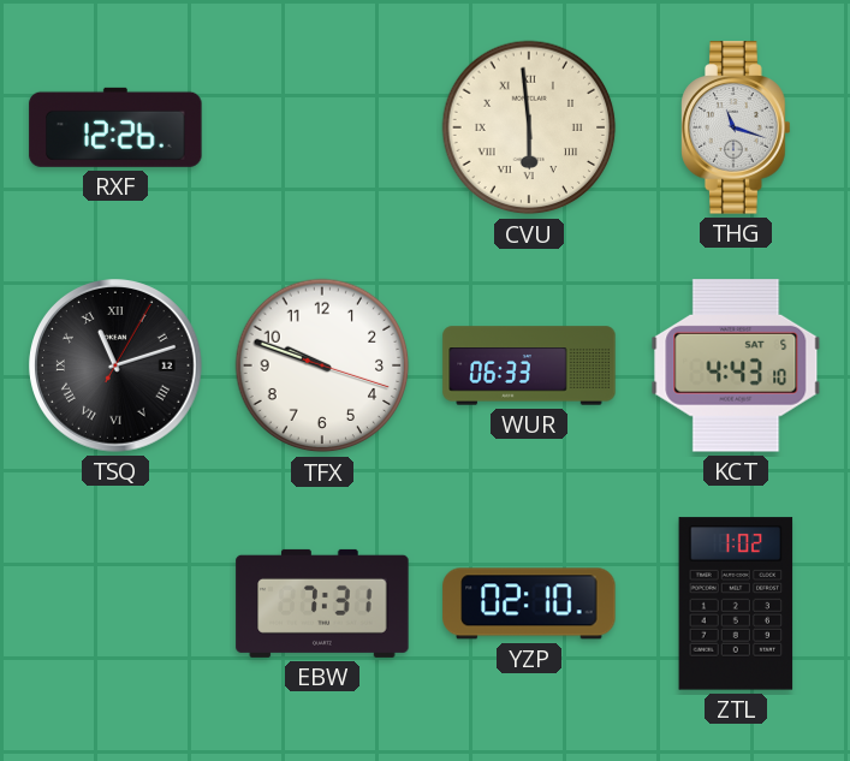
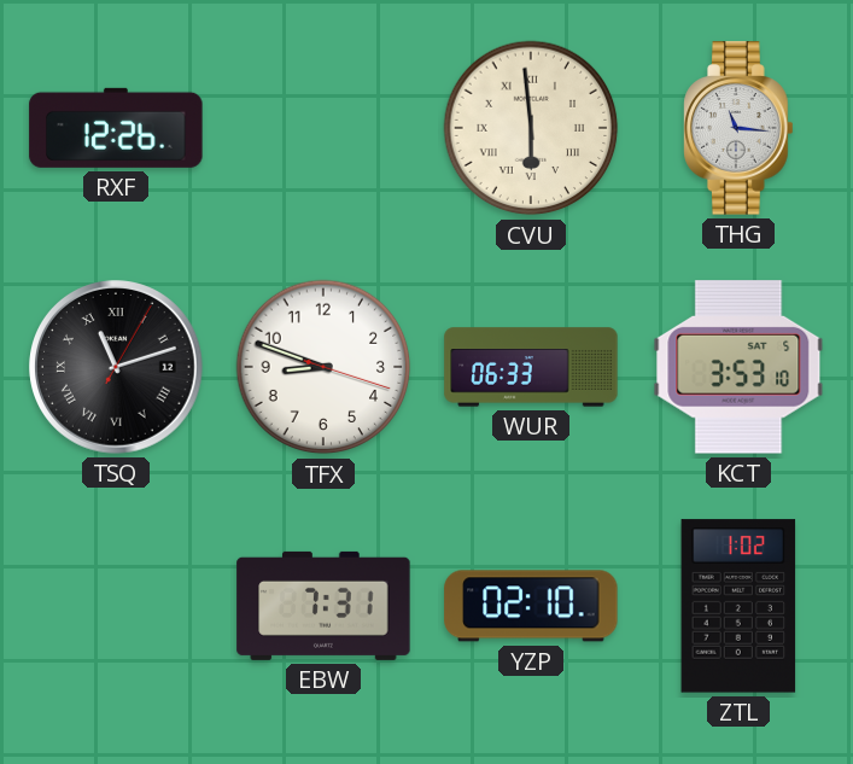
THG: 11:18 -> 11:16
TFX: 9:48 -> 8:48
KCT: 4:43 -> 3:53
